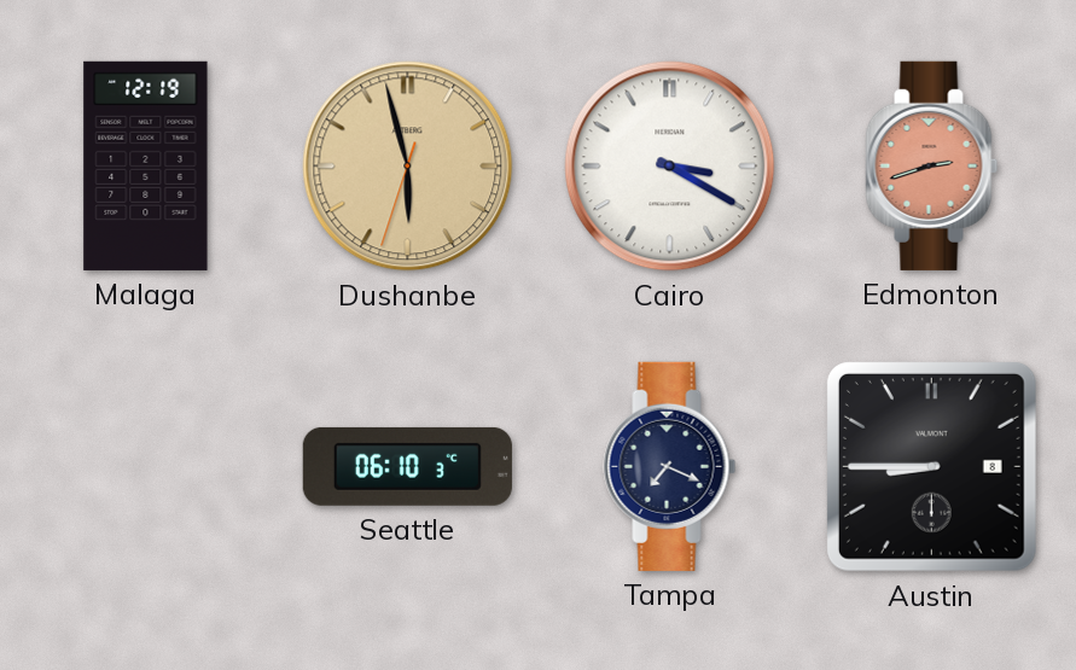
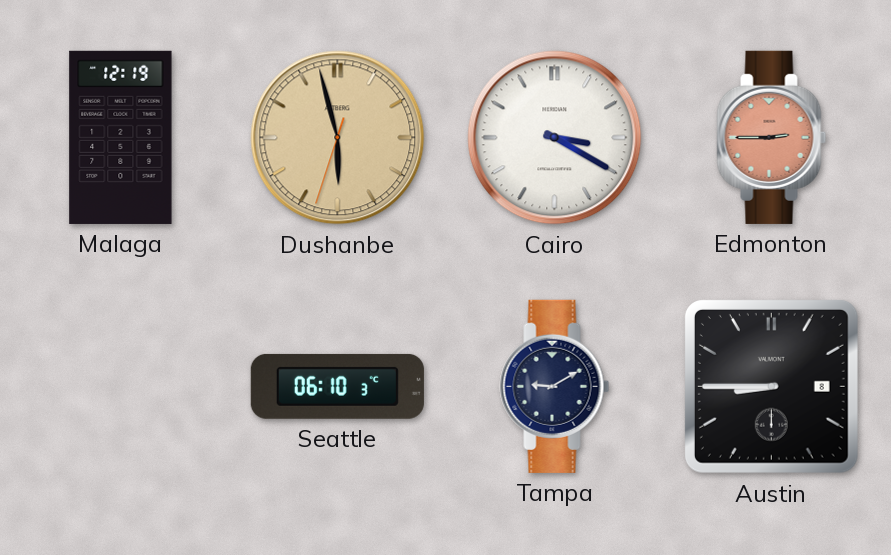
Edmonton: 2:42 -> 2:45
Tampa: 7:19 -> 9:10
